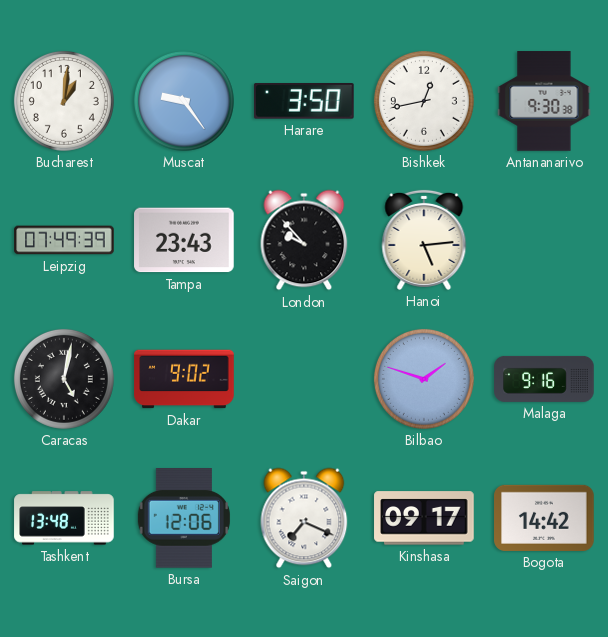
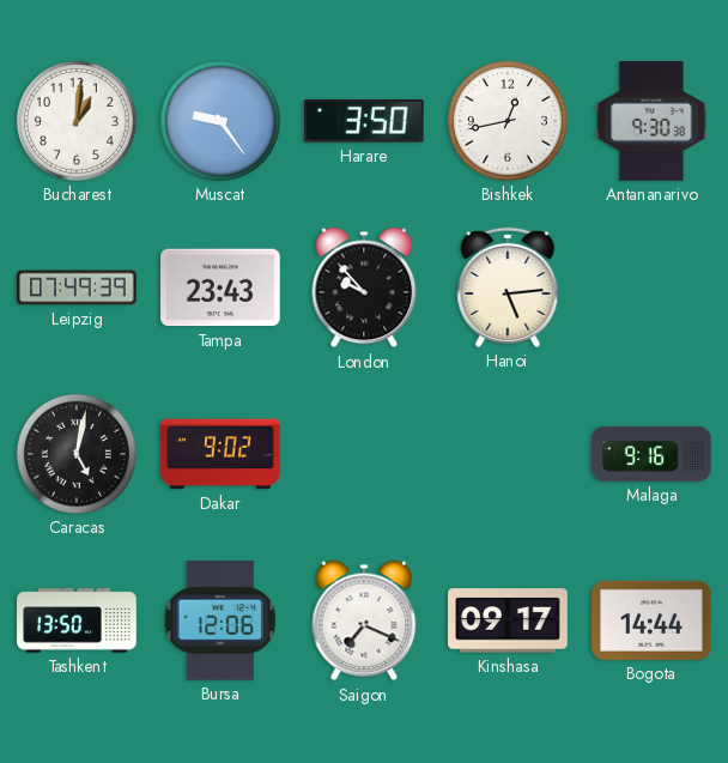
Bilbao: 1:48 -> none
Tashkent: 13:48 -> 13:50
Bogota: 14:42 -> 14:44
